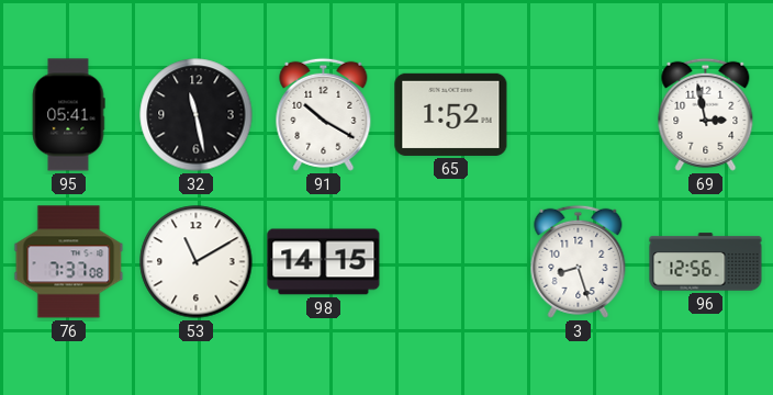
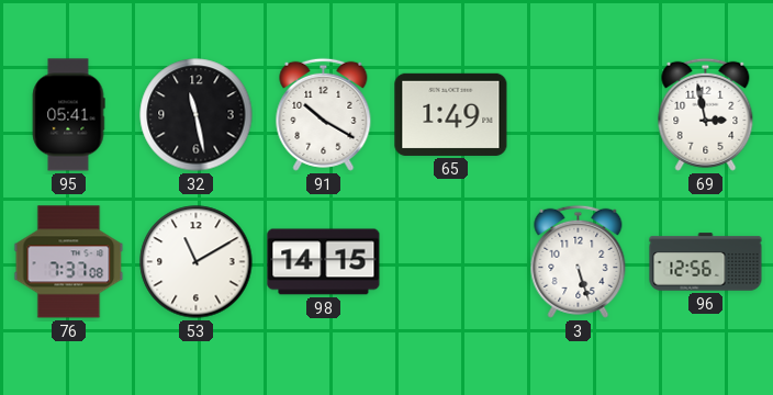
65: 1:52 -> 1:49
3: 8:27 -> 5:27
